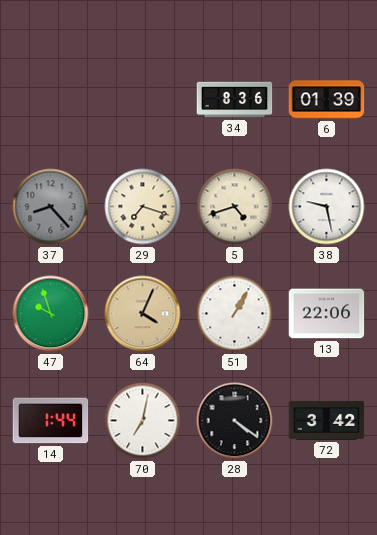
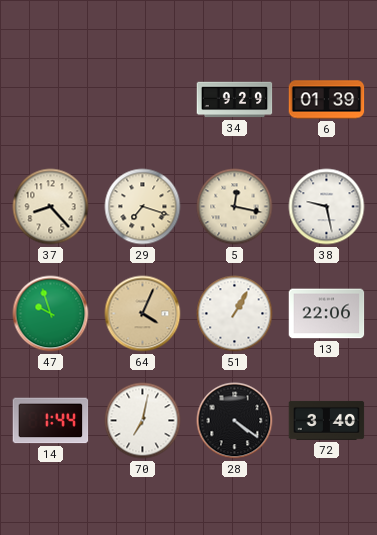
34: 8:36 -> 9:29
37 dial: grey -> cream
5: 4:42 -> 12:17
72: 3:42 -> 3:40
